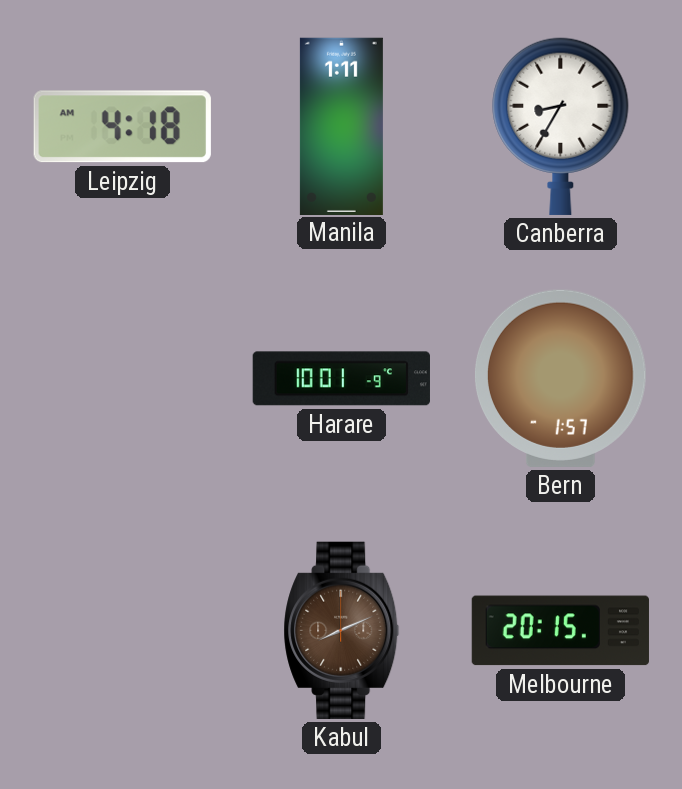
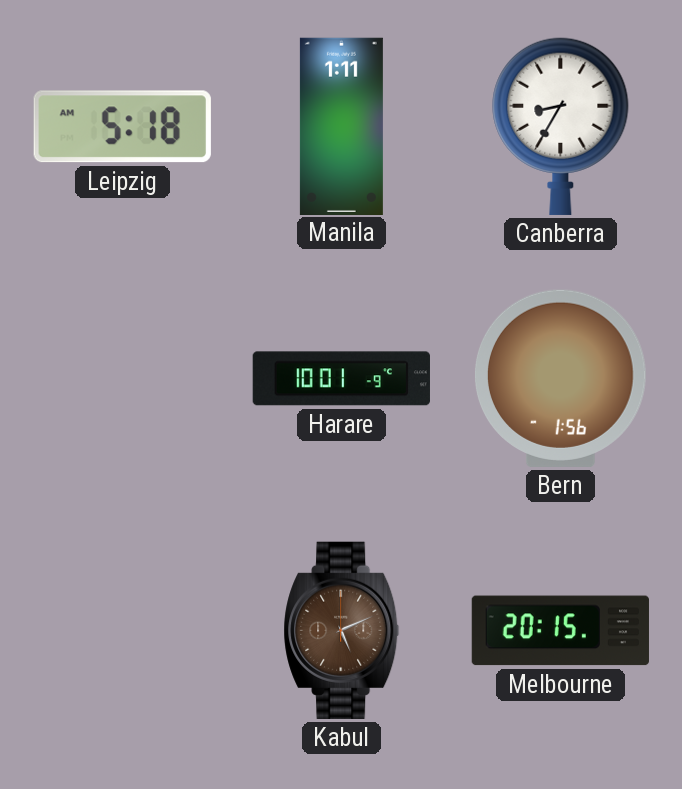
Leipzig: 4:18 -> 5:18
Bern: 1:57 -> 1:56
Kabul: 8:11 -> 5:11
